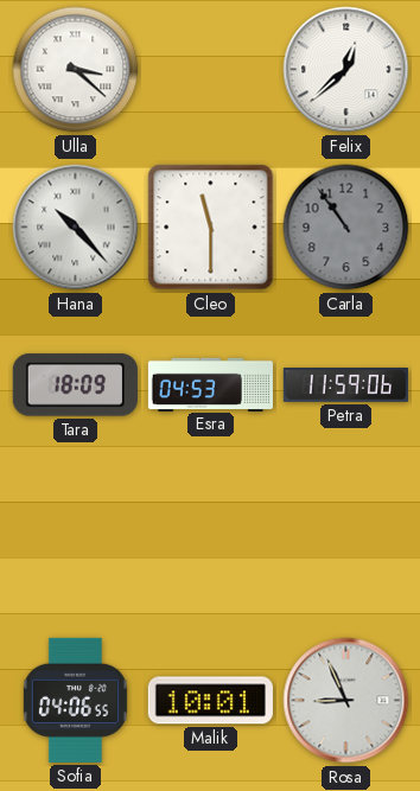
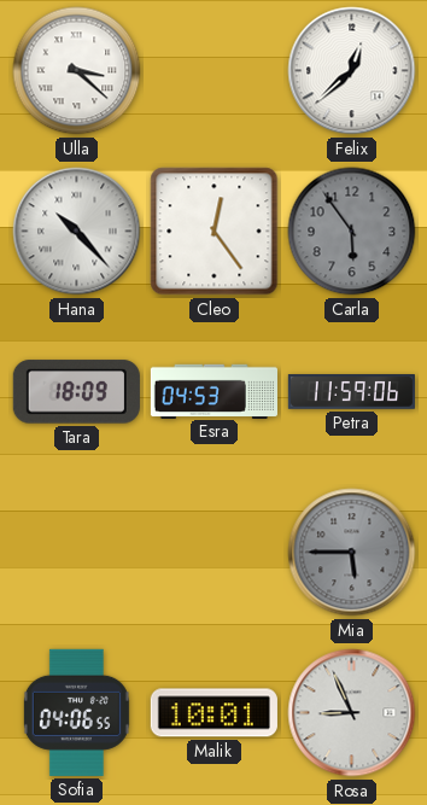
Cleo: 11:30 -> 12:24
Carla: 10:54 -> 5:54
Mia: none -> 5:45
